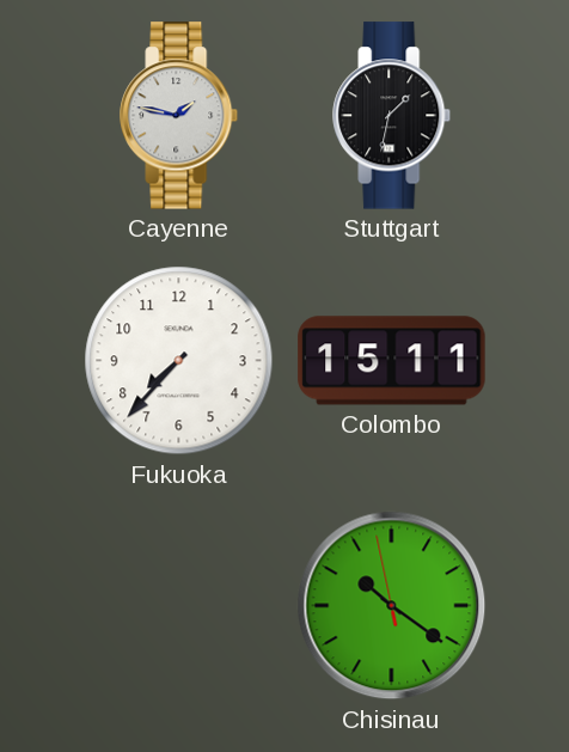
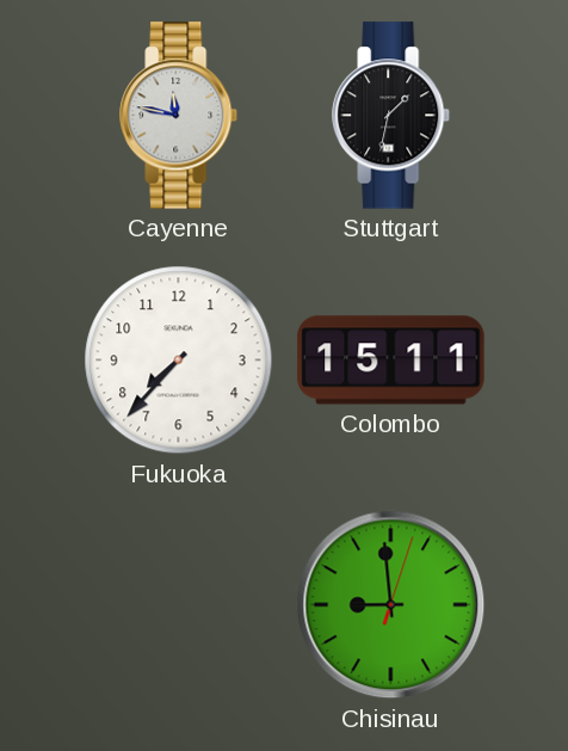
Cayenne: 1:47 -> 11:47
Chisinau: 10:20 -> 8:59
